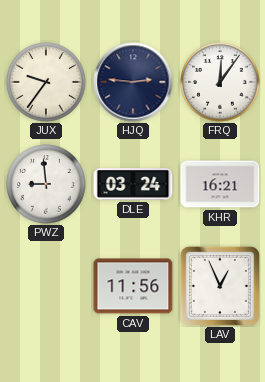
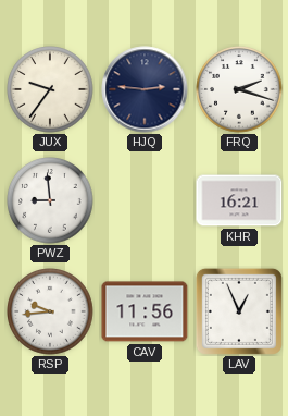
FRQ: 12:06 -> 2:18
DLE: 03:24 -> none
RSP: none -> 9:44
